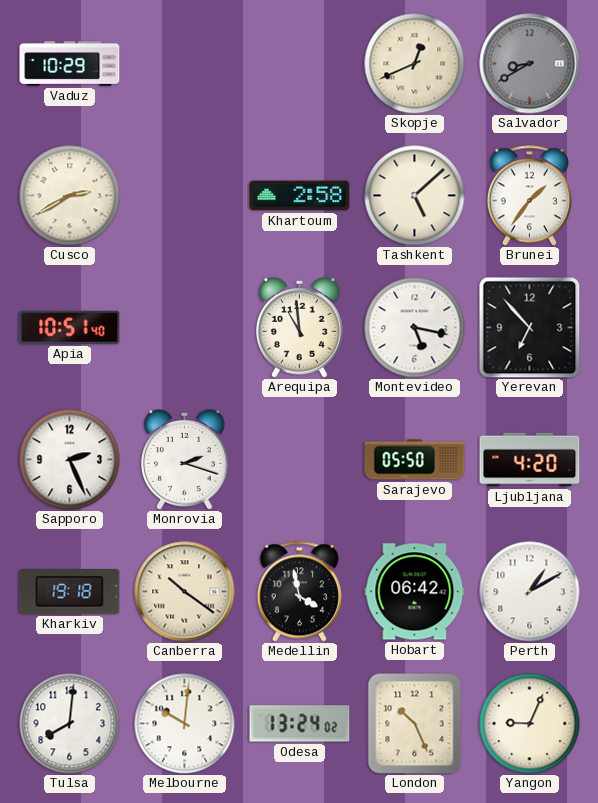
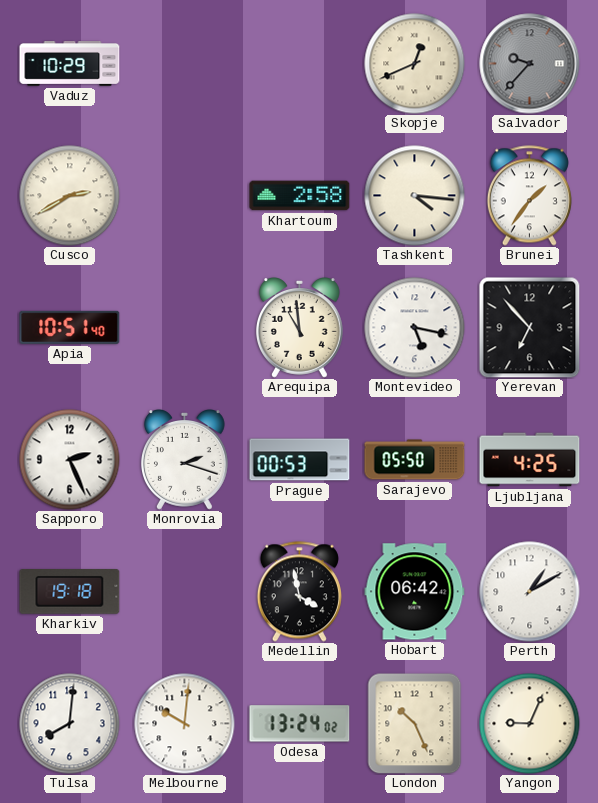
Salvador: 8:40 -> 9:37
Tashkent: 5:08 -> 4:16
Prague: none -> 00:53
Ljubljana: 4:20 -> 4:25
Canberra: 10:21 -> none
